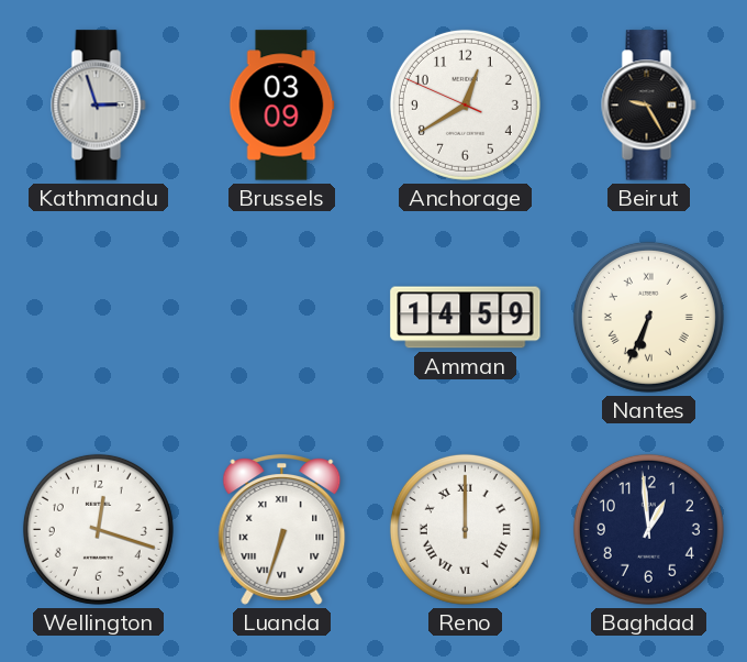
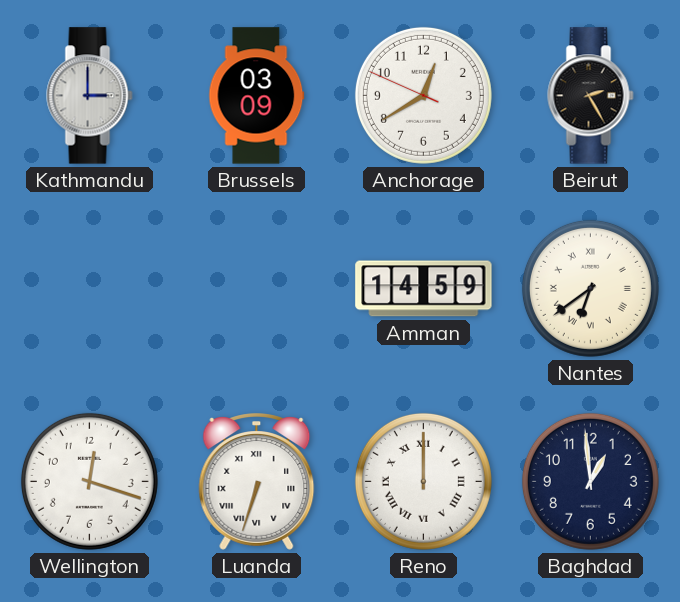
Kathmandu: 2:57 -> 3:00
Beirut: 9:25 -> 2:25
Nantes: 6:34 -> 6:39
